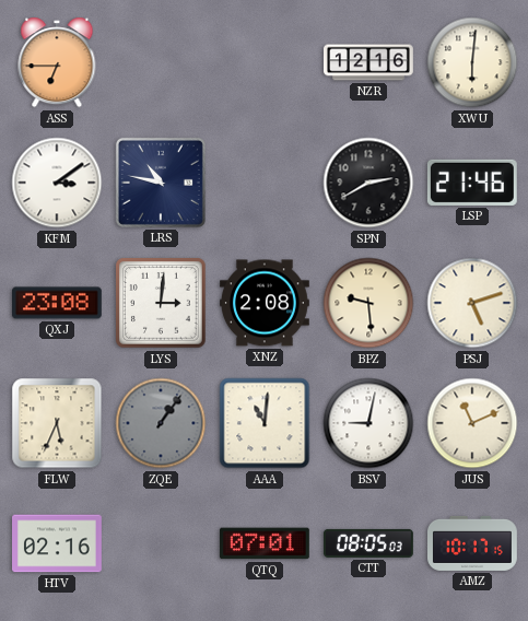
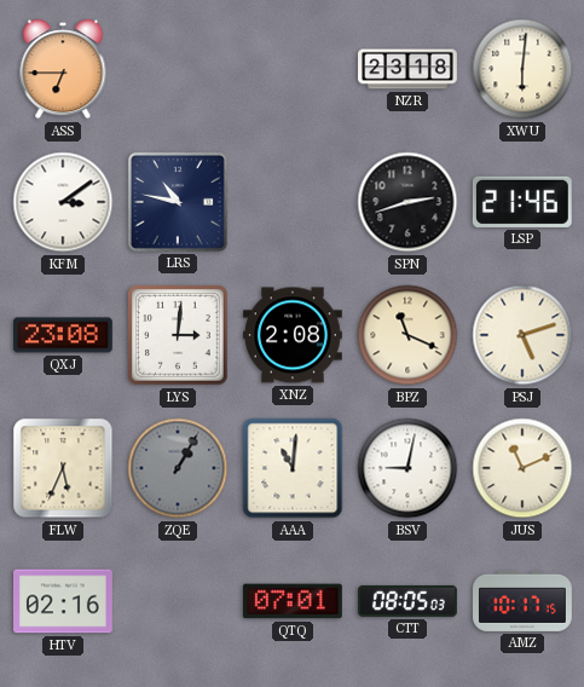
NZR: 12:16 -> 23:18
SPN: 2:40 -> 2:42
BPZ: 9:29 -> 11:19
ZQE: 1:06 -> 1:05
